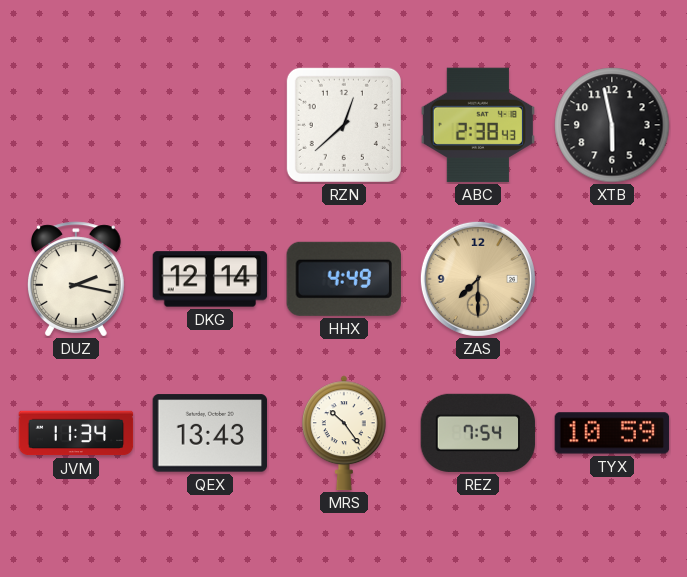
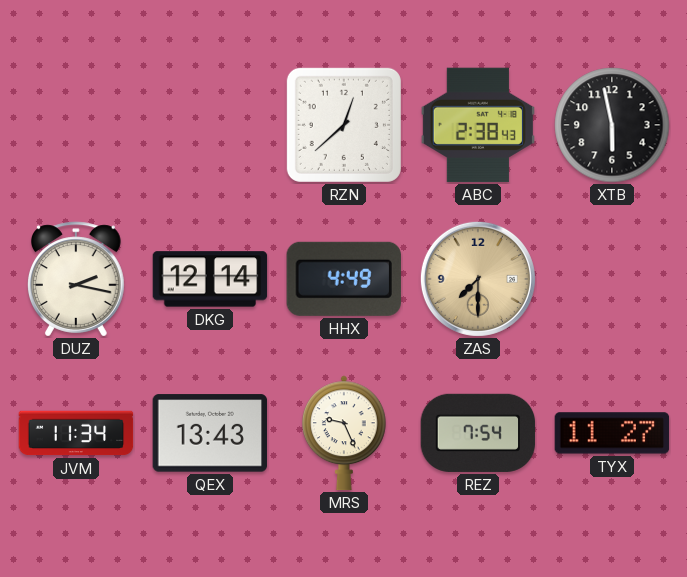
MRS: 10:24 -> 9:26
TYX: 10:59 -> 11:27
